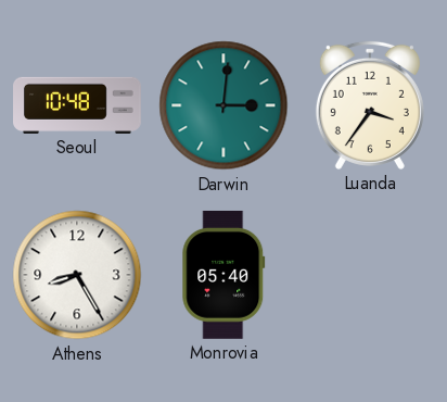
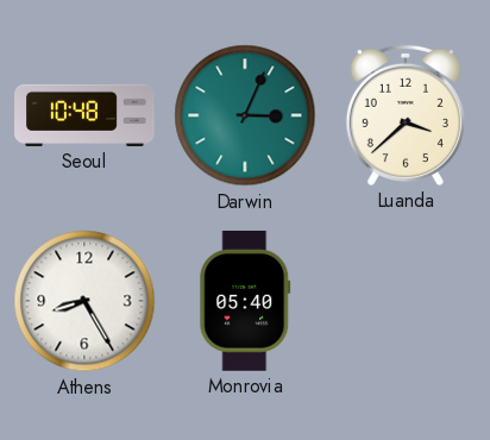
Darwin: 3:01 -> 3:04
Luanda: 3:36 -> 3:38
